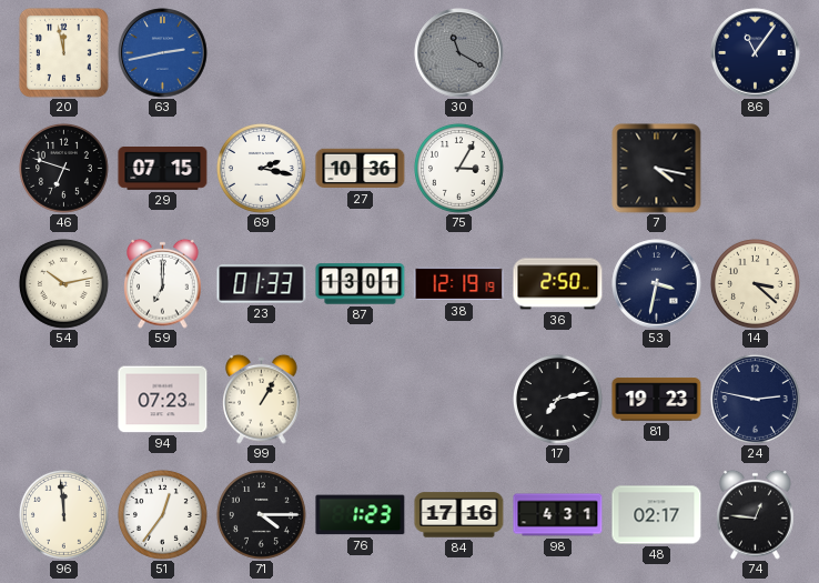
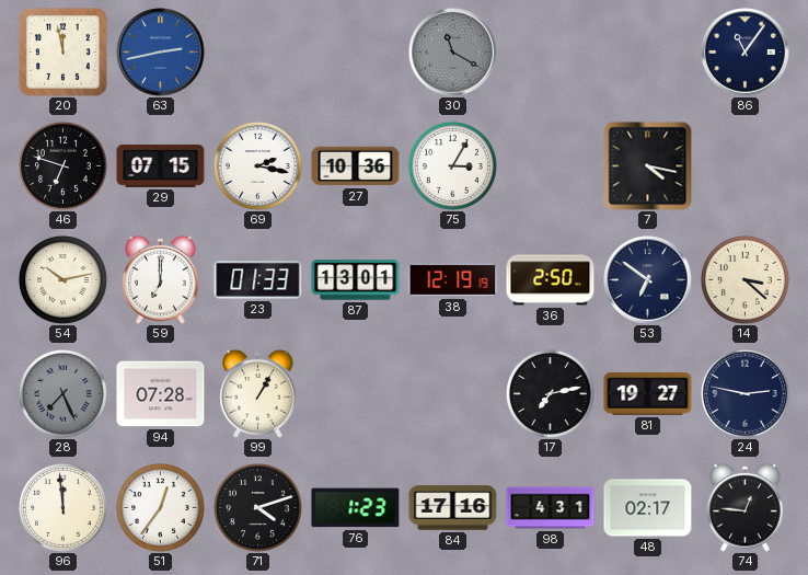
53: 3:32 -> 6:51
28: none -> 7:26
94: 07:23 -> 07:28
81: 19:23 -> 19:27
71: 4:15 -> 4:12
